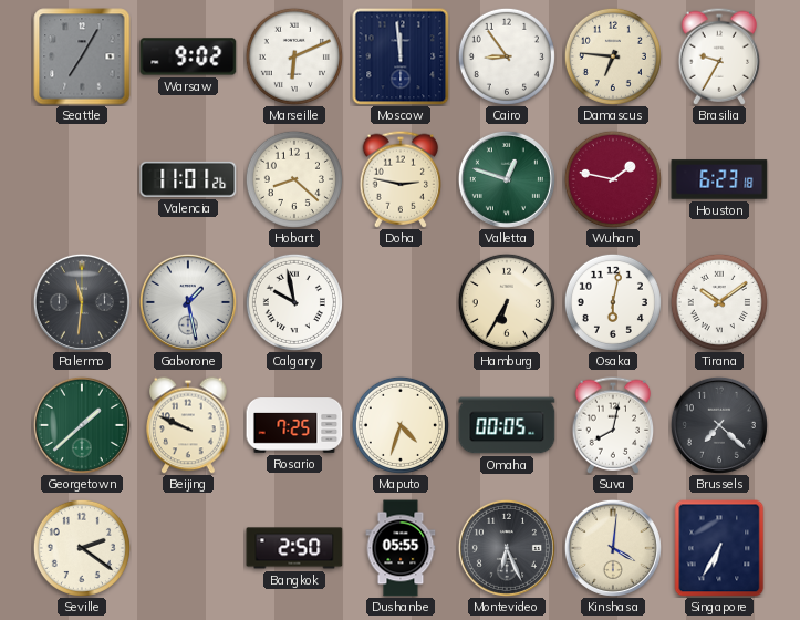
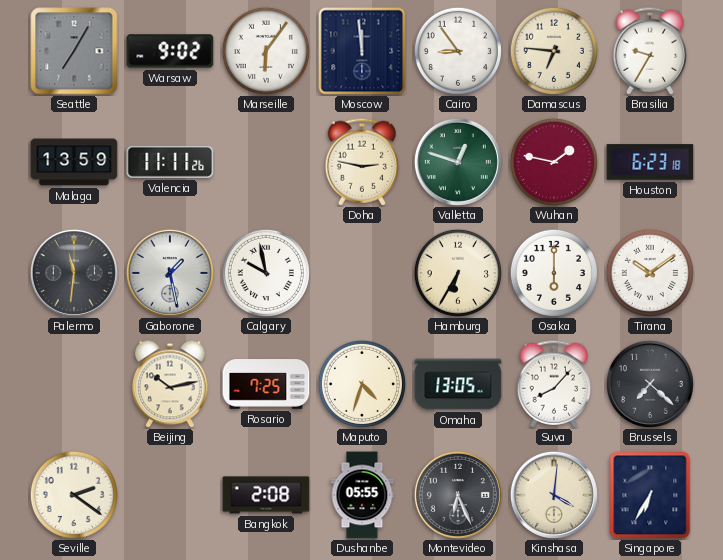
Marseille: 6:11 -> 6:06
Malaga: none -> 13:59
Valencia: 11:01 -> 11:11
Hobart: 8:22 -> none
Osaka: 6:02 -> 6:00
Georgetown: 1:38 -> none
Beijing: 9:49 -> 10:13
Omaha: 00:05 -> 13:05
Suva: 8:02 -> 8:07
Bangkok: 2:50 -> 2:08
